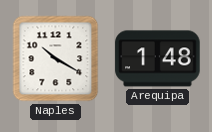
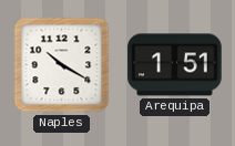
Arequipa: 1:48 -> 1:51
